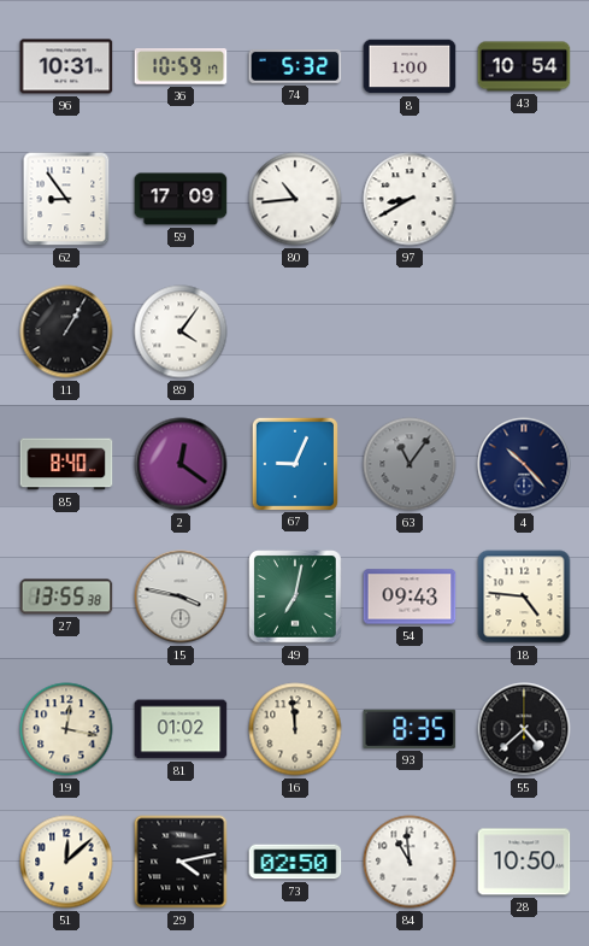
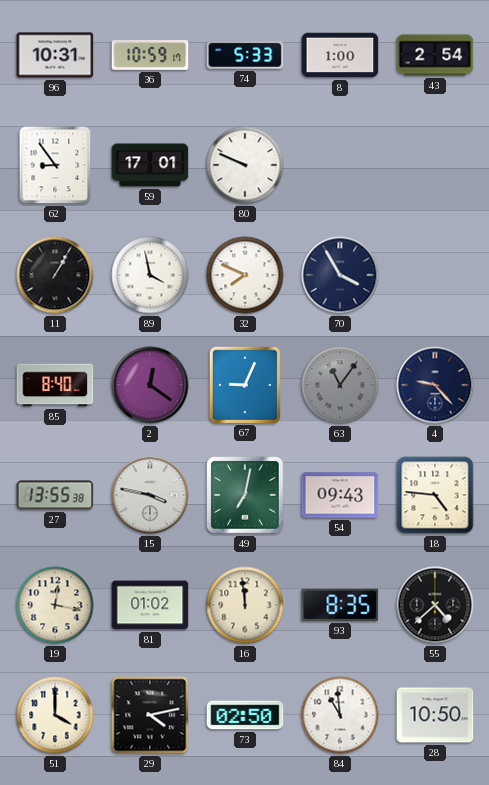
74: 5:32 -> 5:33
43: 10:54 -> 2:54
59: 17:09 -> 17:01
80: 10:44 -> 9:49
97: 8:40 -> none
89: 4:06 -> 3:58
32: none -> 7:49
70: none -> 3:55
4: 10:23 -> 9:23
51: 12:08 -> 4:00
